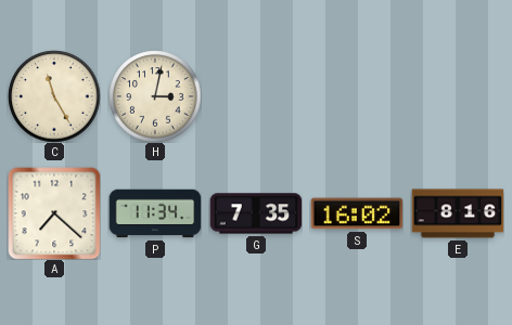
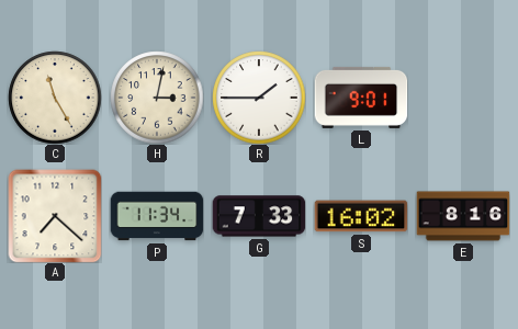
R: none -> 1:45
L: none -> 9:01
G: 7:35 -> 7:33
